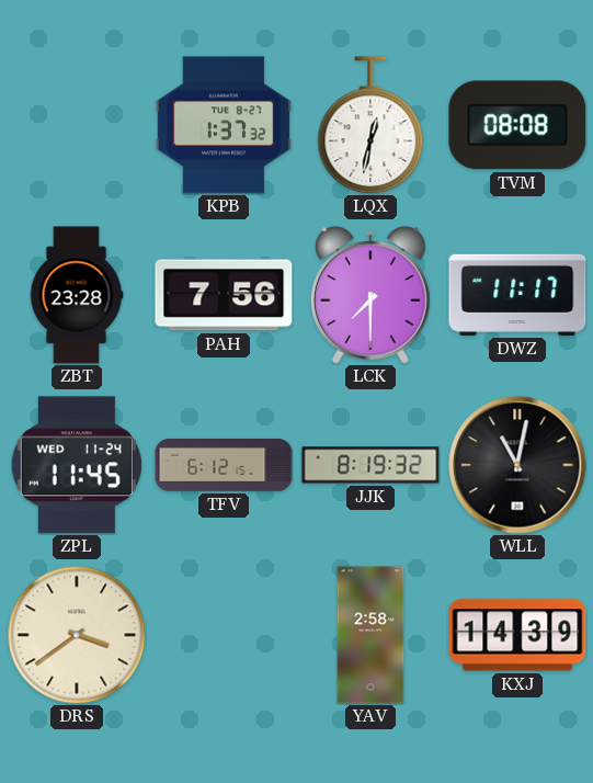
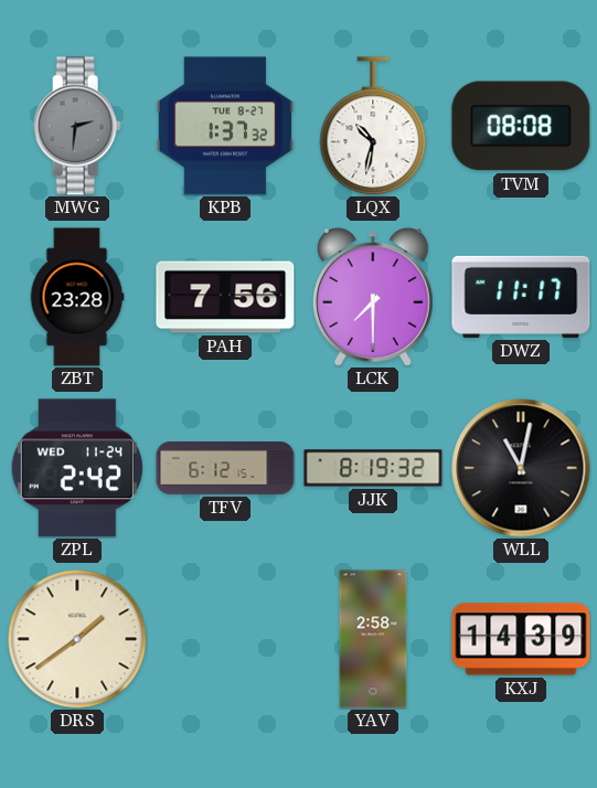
MWG: none -> 2:31
LQX: 12:32 -> 10:32
ZPL: 11:45 -> 2:42
DRS: 3:39 -> 1:39
